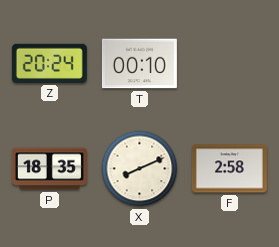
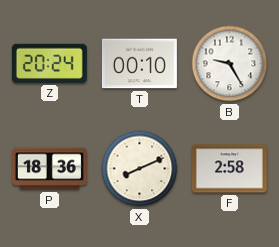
B: none -> 9:25
P: 18:35 -> 18:36
